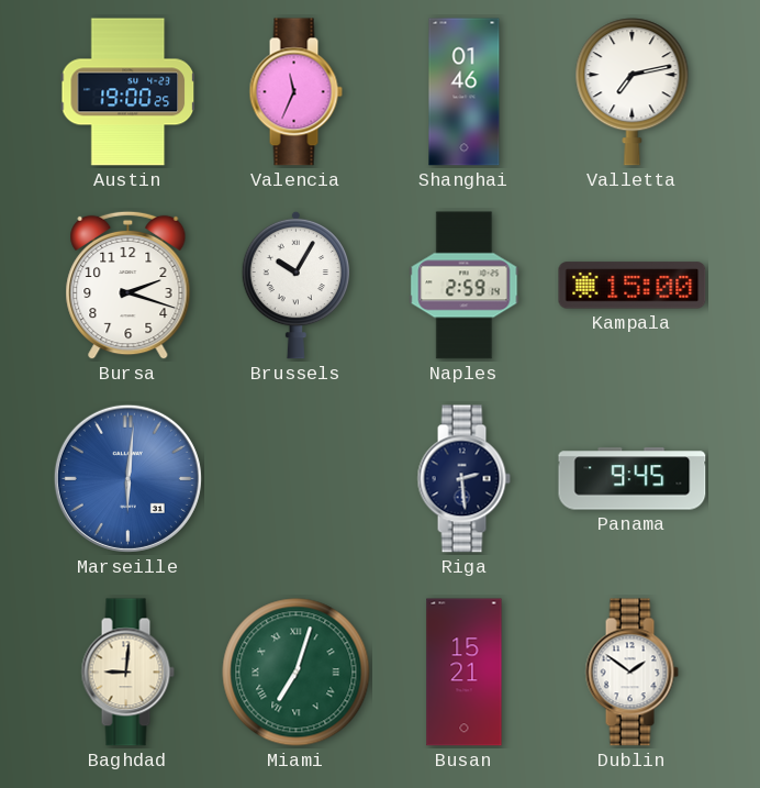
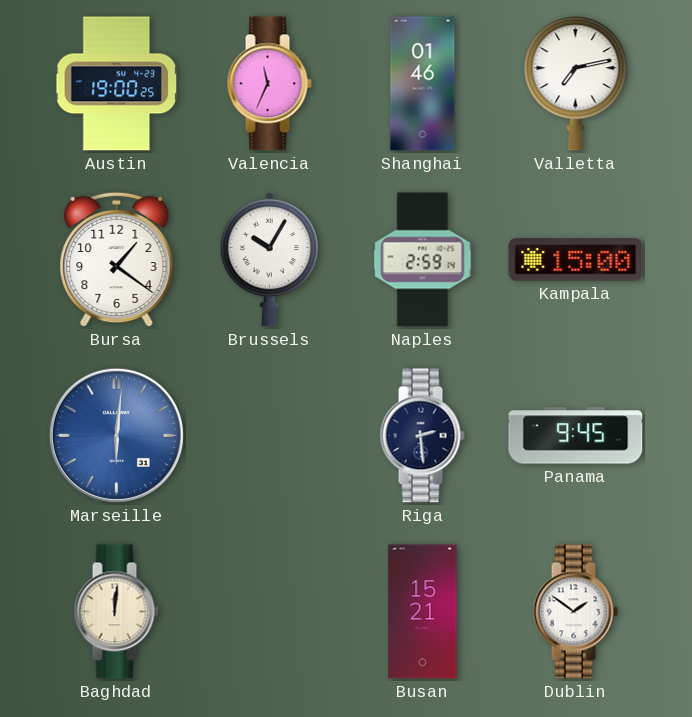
Bursa: 2:18 -> 1:21
Baghdad: 9:01 -> 12:01
Miami: 7:03 -> none
